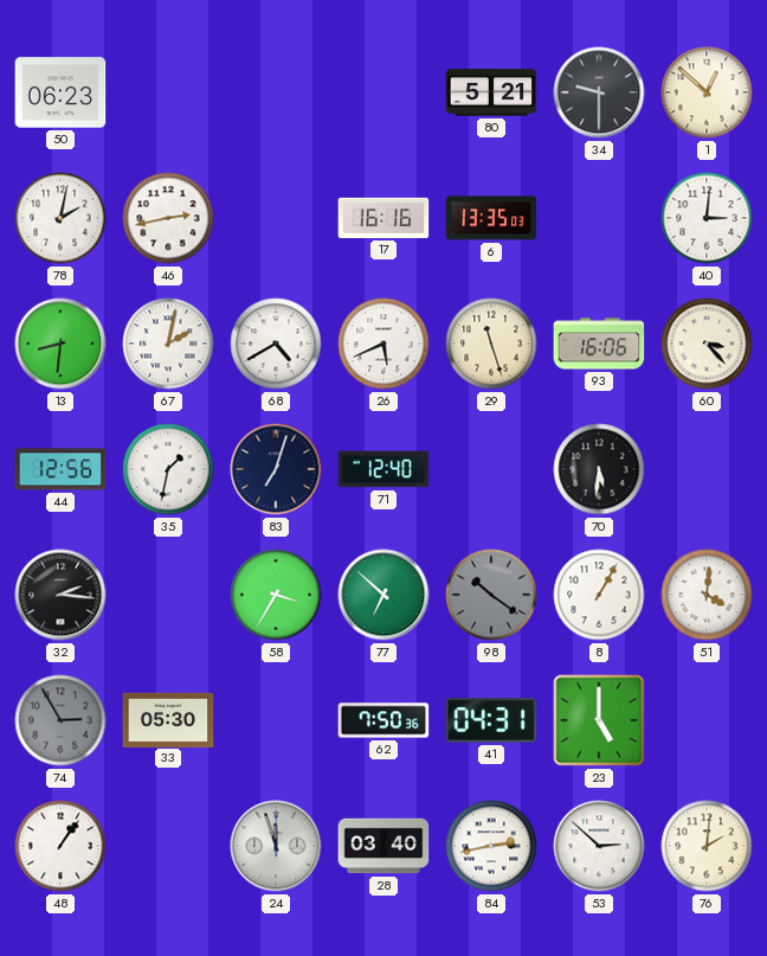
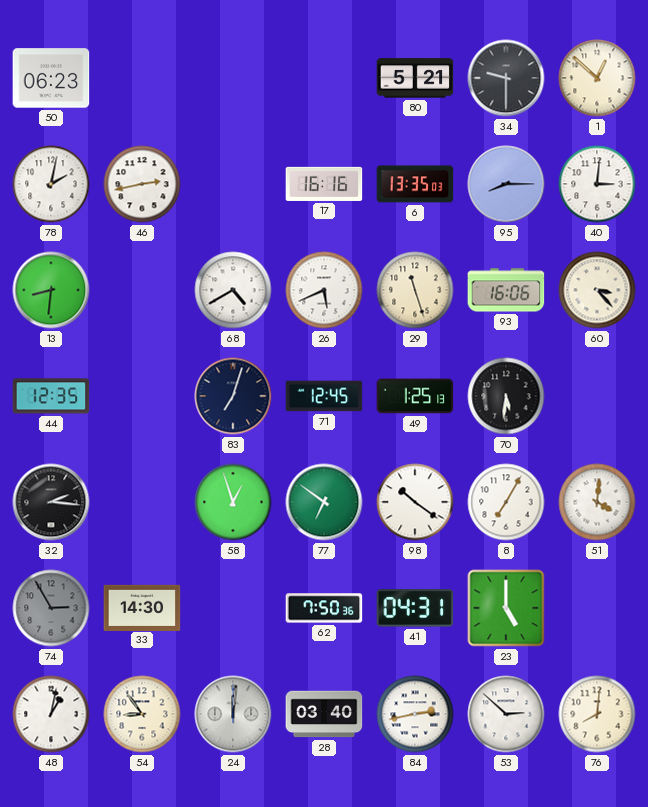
95: none -> 8:15
67: 2:02 -> none
44: 12:56 -> 12:35
35: 1:32 -> none
71: 12:40 -> 12:45
49: none -> 1:25
58: 3:35 -> 12:57
77: 6:52 -> 6:51
98 dial: grey -> white
8: 1:05 -> 7:05
33: 05:30 -> 14:30
48: 1:06 -> 1:02
54: none -> 8:54
24: 11:57 -> 12:01
76: 2:01 -> 8:01
